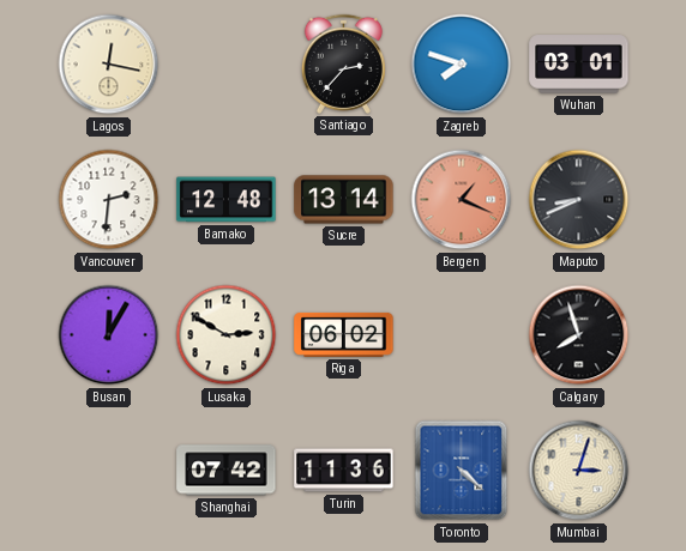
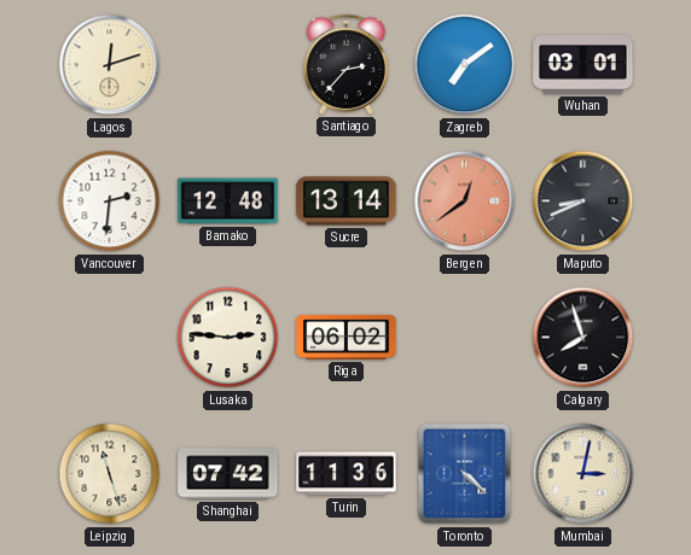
Lagos: 12:17 -> 12:12
Zagreb: 7:48 -> 7:09
Bergen: 1:19 -> 12:39
Busan: 12:05 -> none
Lusaka: 2:50 -> 2:46
Leipzig: none -> 11:27
Mumbai: 3:03 -> 3:02
